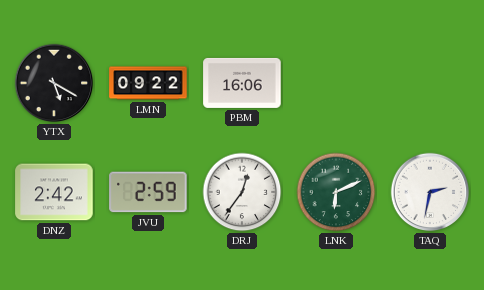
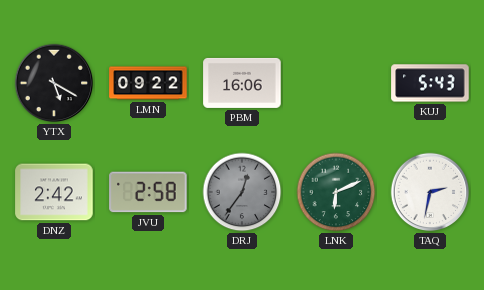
KUJ: none -> 5:43
JVU: 2:59 -> 2:58
DRJ dial: white -> grey
